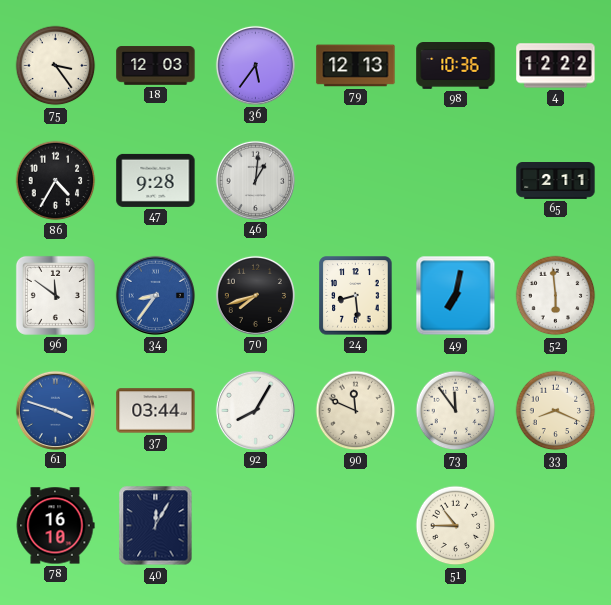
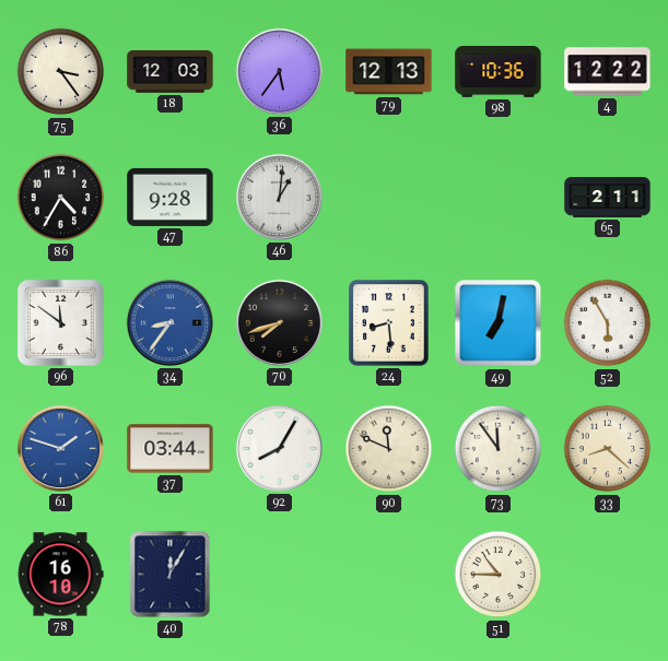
52: 5:59 -> 5:55
61: 3:48 -> 1:48
33: 8:19 -> 8:22
